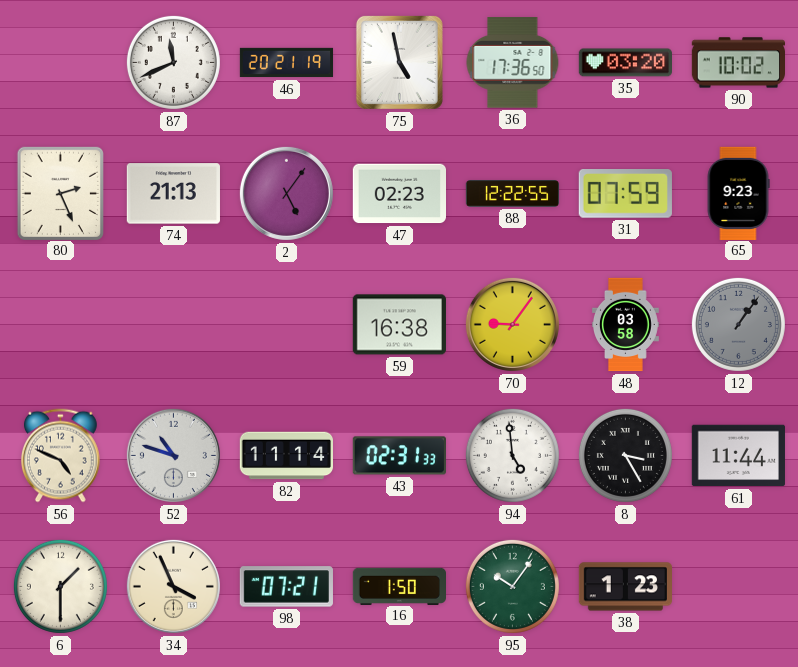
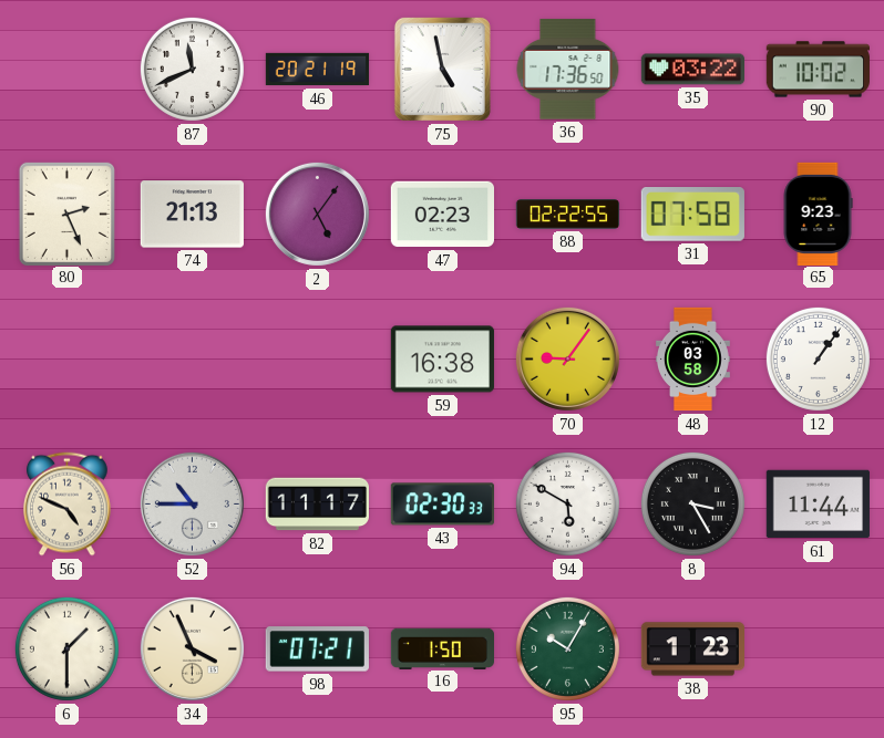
35: 03:20 -> 03:22
88: 12:22 -> 02:22
31: 07:59 -> 07:58
12 dial: grey -> white
52: 10:48 -> 10:45
82: 11:14 -> 11:17
43: 02:31 -> 02:30
94: 4:59 -> 5:50
95: 10:06 -> 10:05
